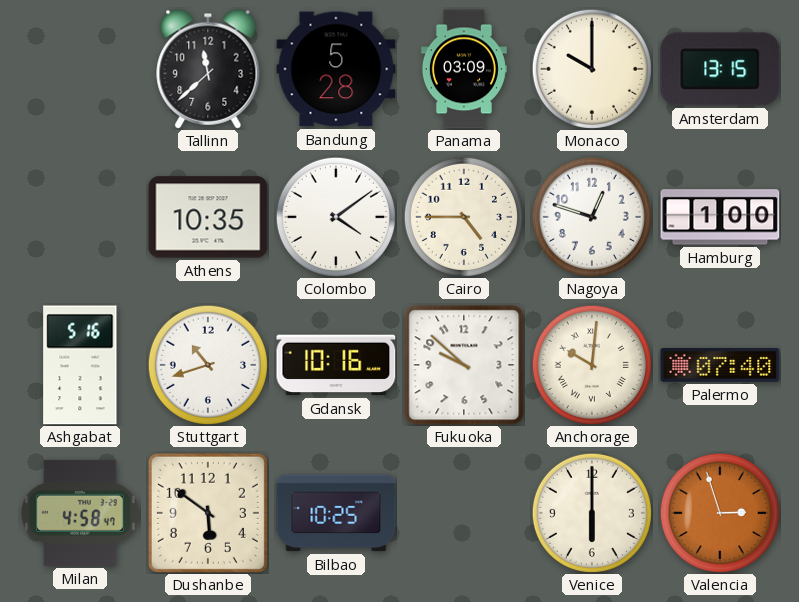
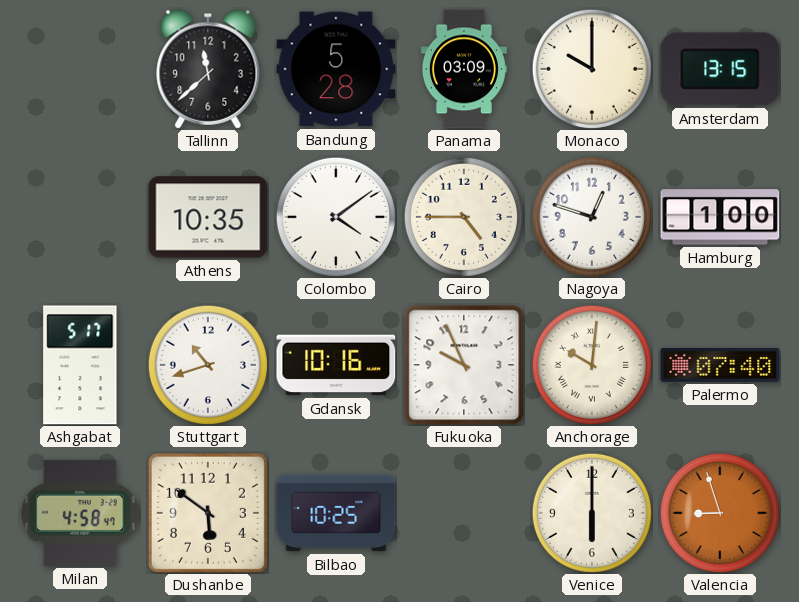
Ashgabat: 5:16 -> 5:17
Fukuoka: 9:52 -> 9:56
Valencia: 2:57 -> 8:57
